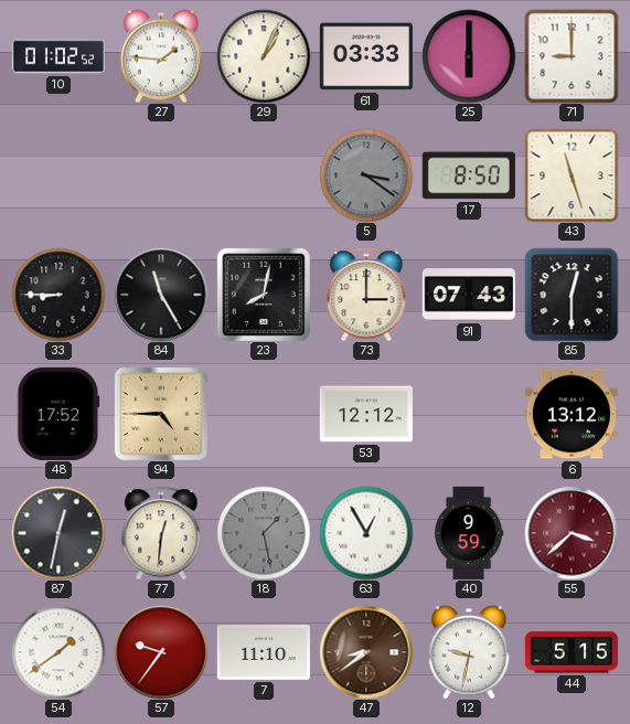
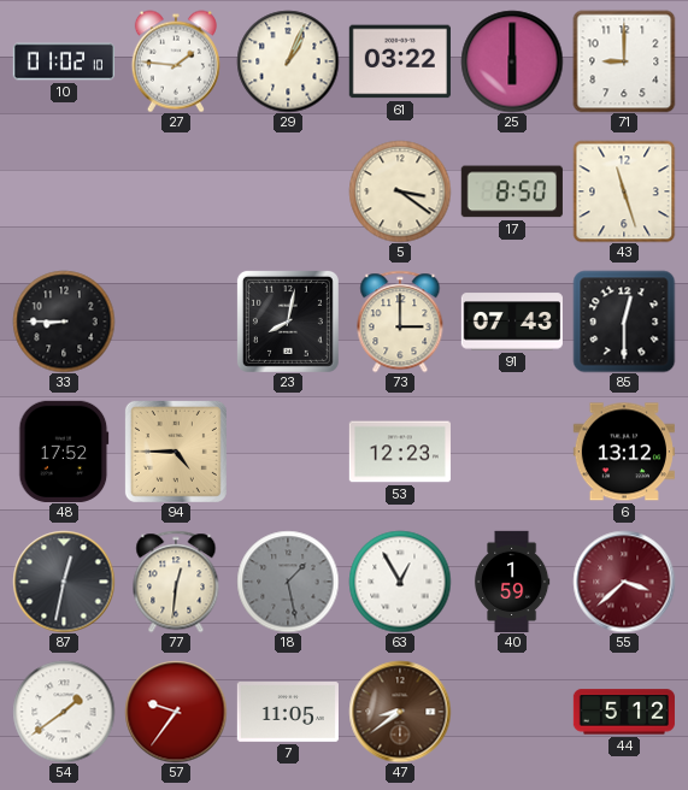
10: 01:02:52 -> 01:02:10
61: 03:33 -> 03:22
5 dial: grey -> cream
84: 11:25 -> none
53: 12:12 -> 12:23
40: 9:59 -> 1:59
7: 11:10 -> 11:05
12: 9:32 -> none
44: 5:15 -> 5:12
